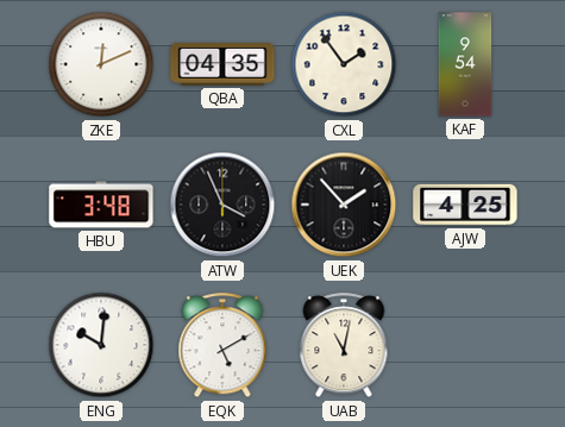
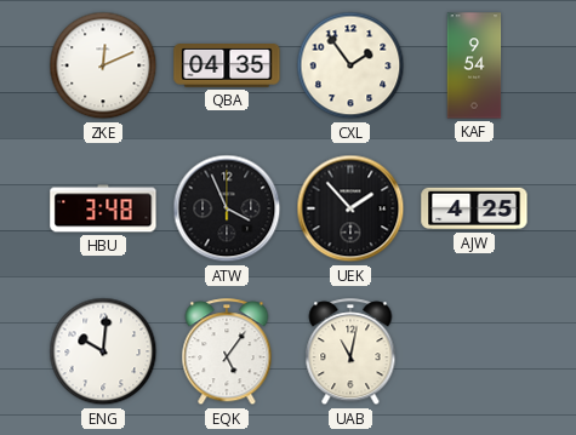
EQK: 5:10 -> 5:06
